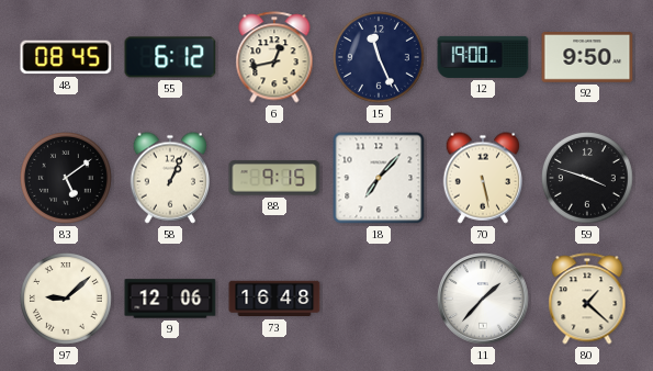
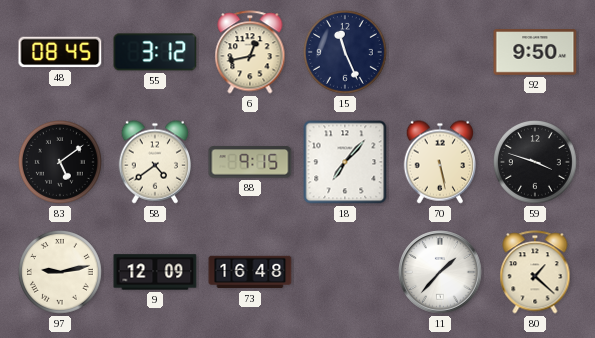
55: 6:12 -> 3:12
12: 19:00 -> none
58: 1:04 -> 4:39
97: 9:08 -> 9:13
9: 12:06 -> 12:09
